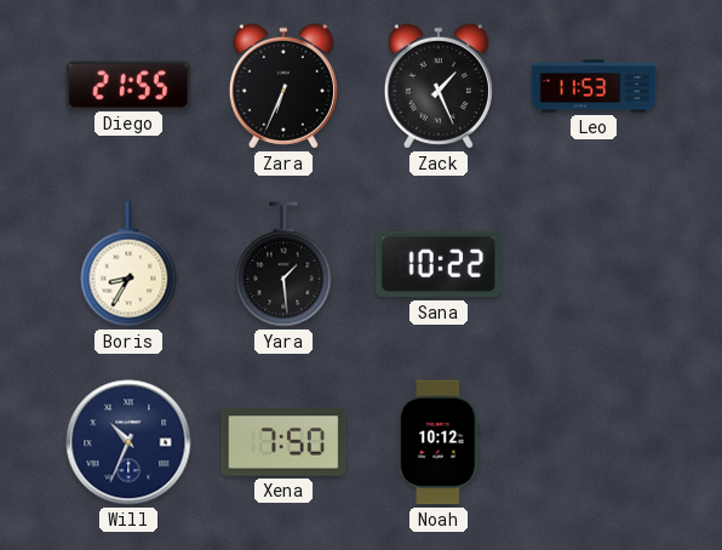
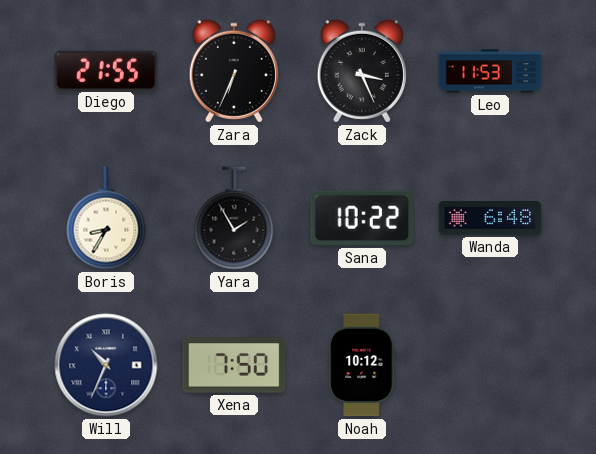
Zack: 1:26 -> 3:26
Yara: 1:29 -> 1:55
Wanda: none -> 6:48
